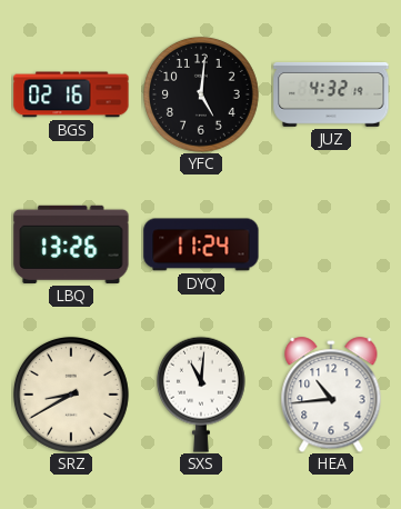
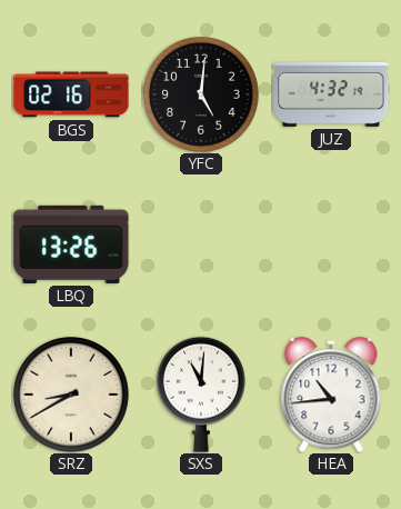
DYQ: 11:24 -> none
